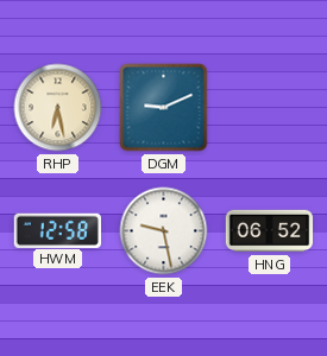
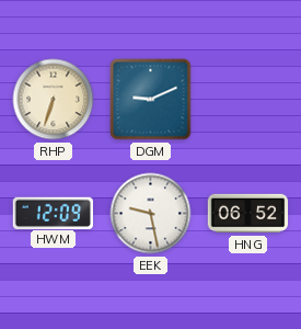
RHP: 6:28 -> 6:33
HWM: 12:58 -> 12:09
